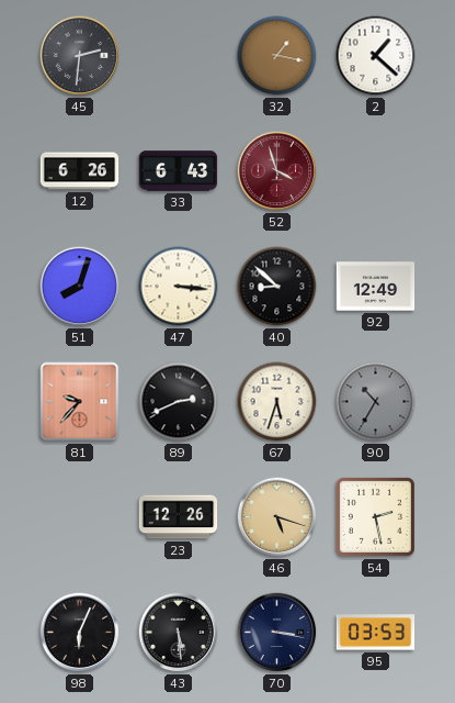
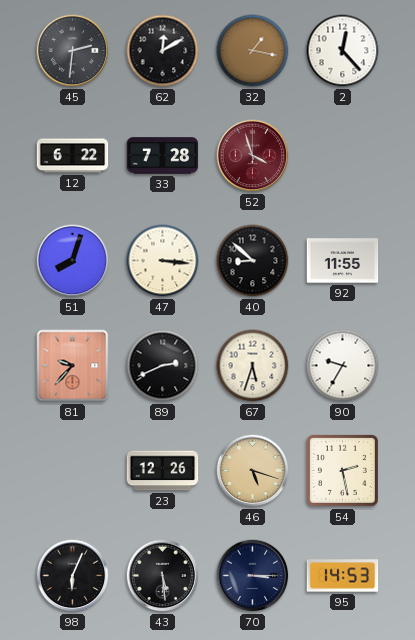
62: none -> 12:10
2: 1:22 -> 12:23
12: 6:26 -> 6:22
33: 6:43 -> 7:28
92: 12:49 -> 11:55
90: 10:35 -> 9:35
90 dial: grey -> white
70: 3:17 -> 3:15
95: 03:53 -> 14:53
